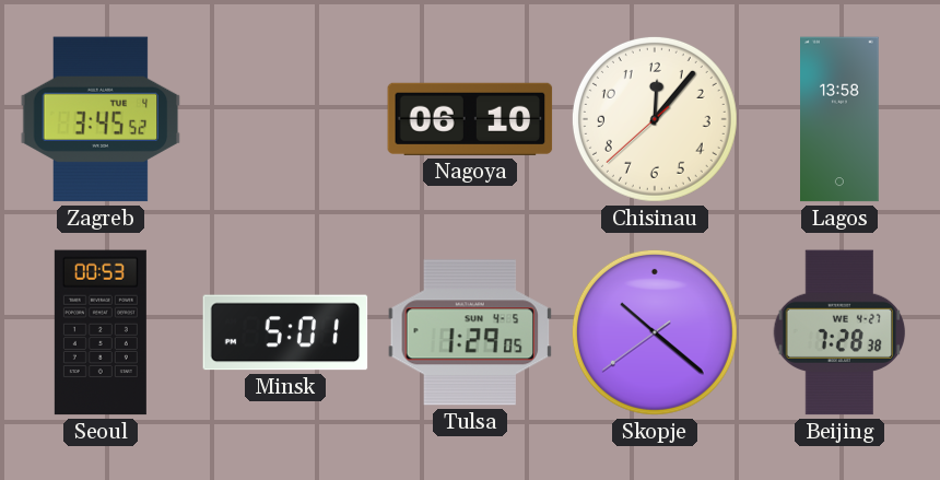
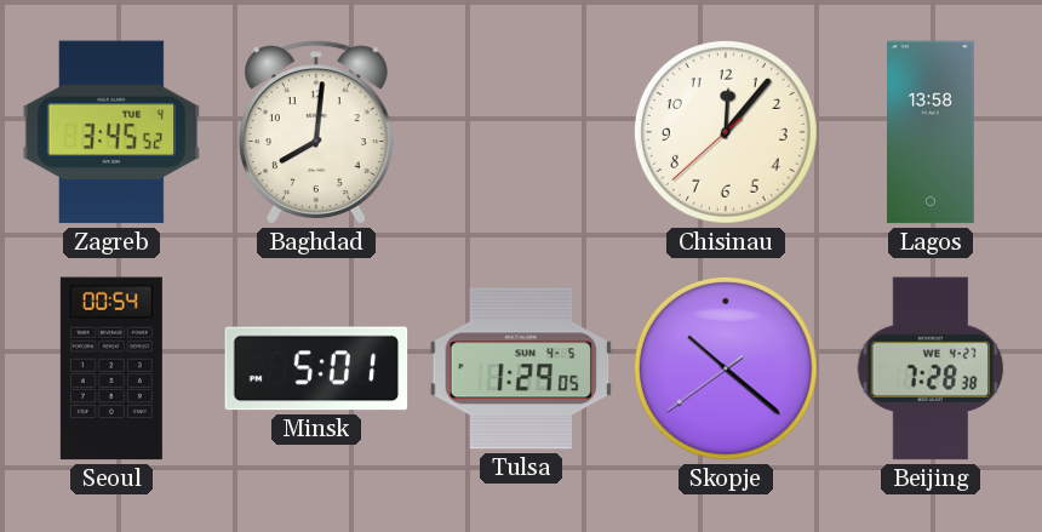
Baghdad: none -> 8:01
Nagoya: 06:10 -> none
Seoul: 00:53 -> 00:54
